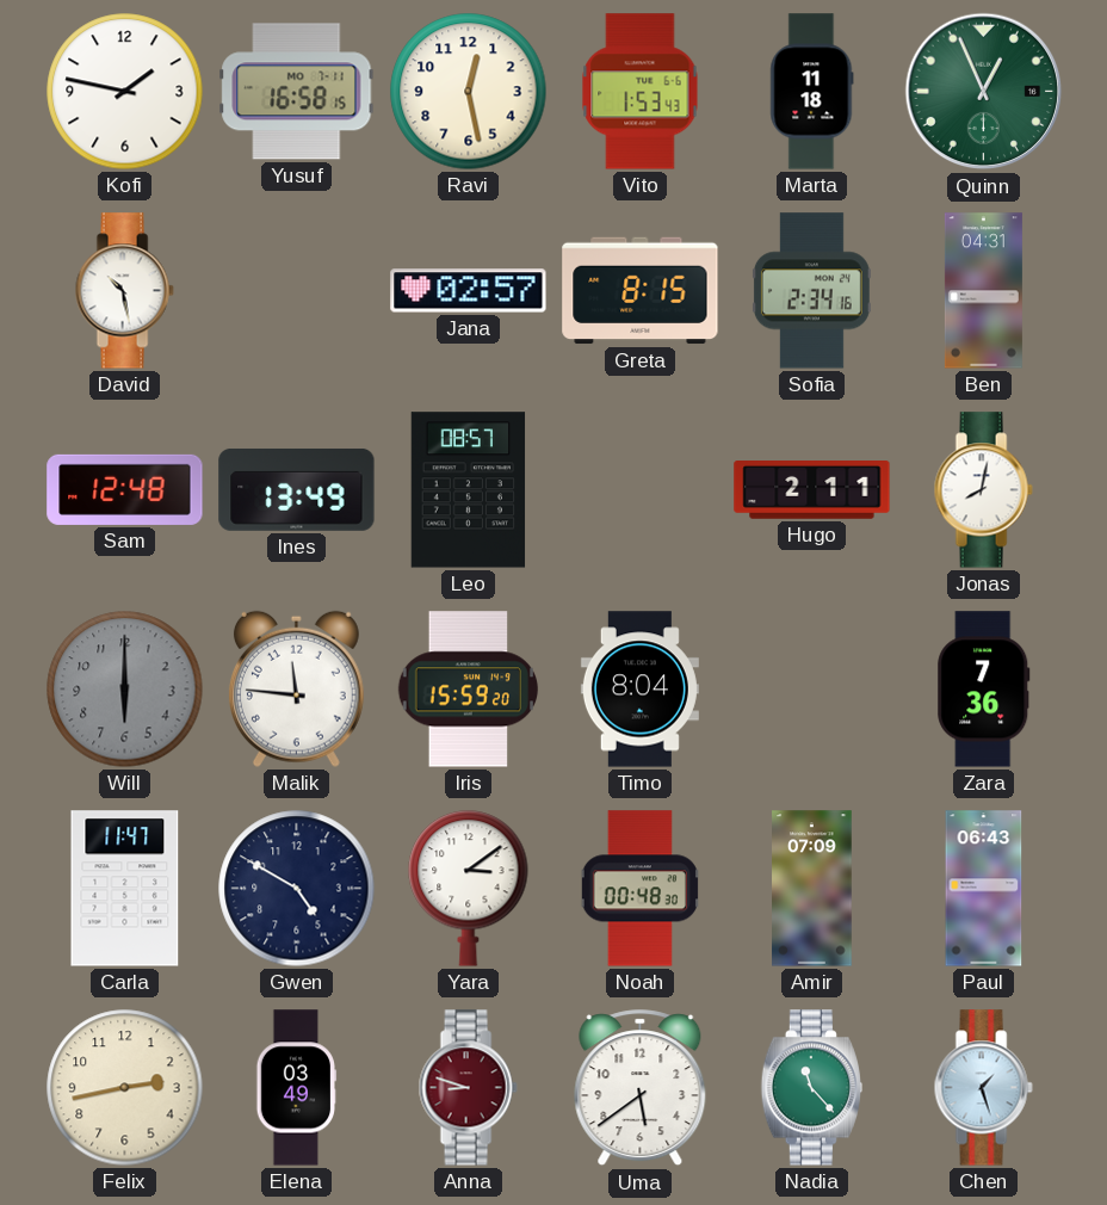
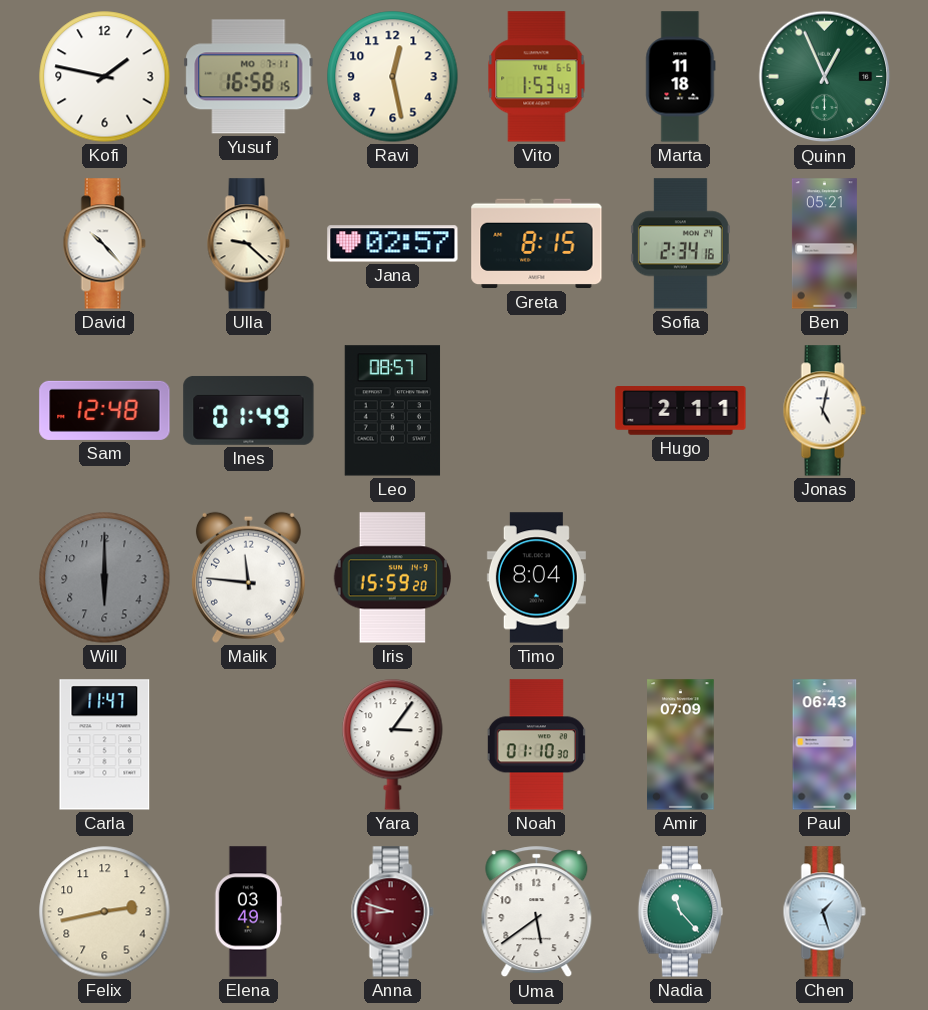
David: 10:28 -> 10:23
Ulla: none -> 9:22
Ben: 04:31 -> 05:21
Ines: 13:49 -> 01:49
Jonas: 8:02 -> 5:02
Zara: 7:36 -> none
Gwen: 4:50 -> none
Yara: 3:09 -> 3:06
Noah: 00:48 -> 01:10
